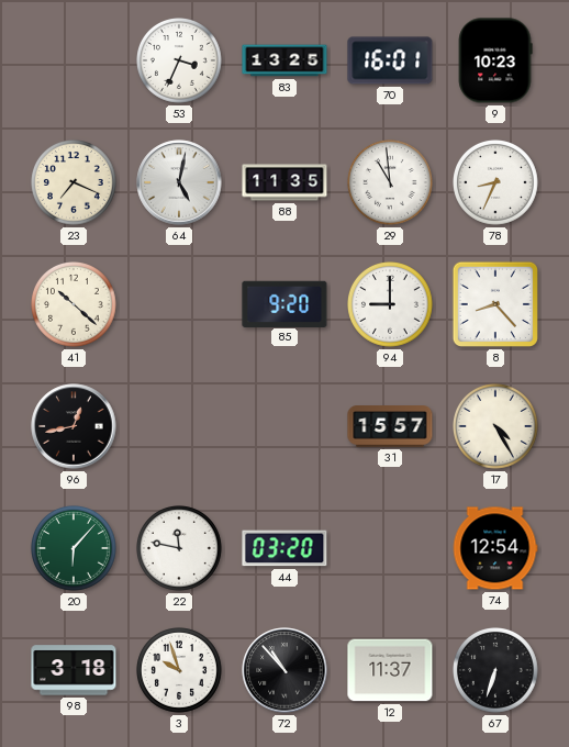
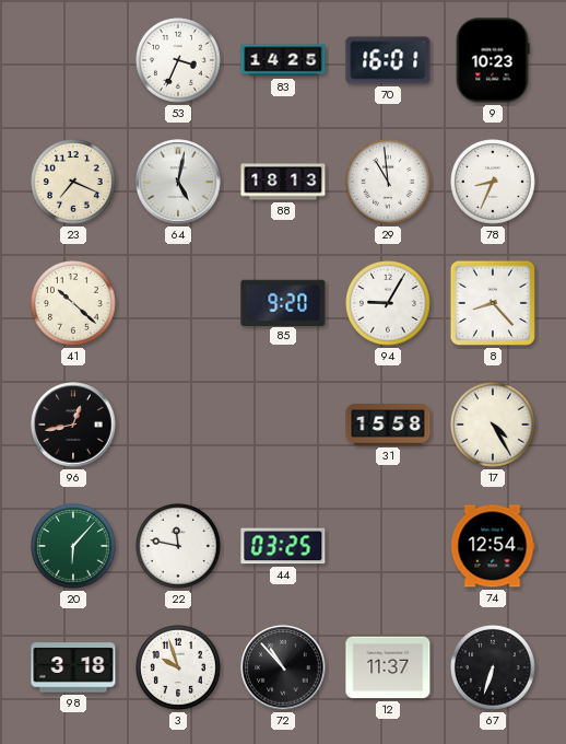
83: 13:25 -> 14:25
88: 11:35 -> 18:13
94: 9:00 -> 9:05
31: 15:57 -> 15:58
44: 03:20 -> 03:25
